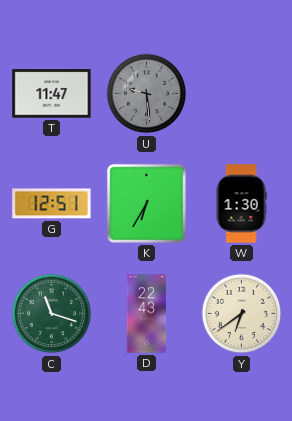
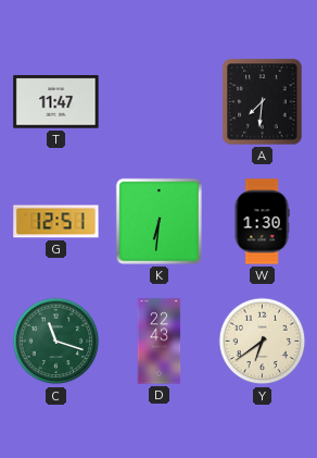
U: 9:29 -> none
A: none -> 7:31
K: 6:35 -> 6:31
